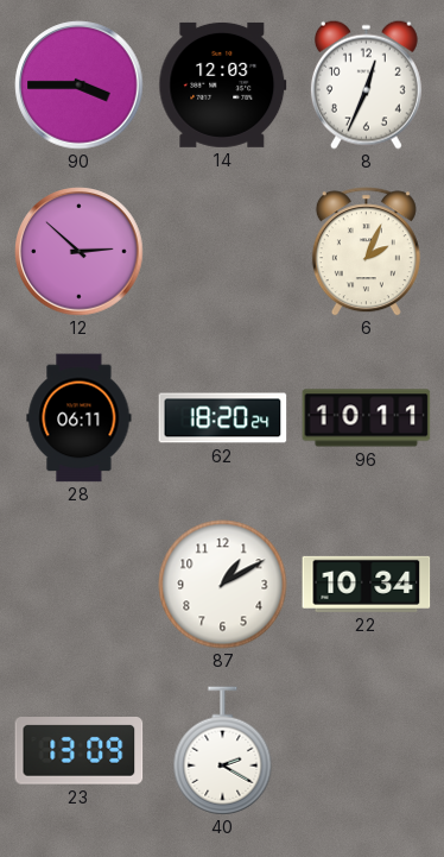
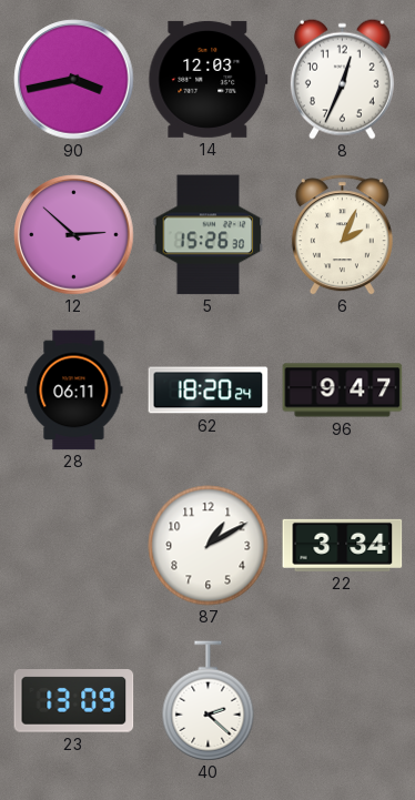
90: 3:45 -> 3:43
5: none -> 15:26
96: 10:11 -> 9:47
22: 10:34 -> 3:34
40: 2:20 -> 2:22
